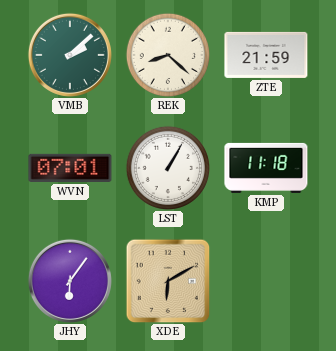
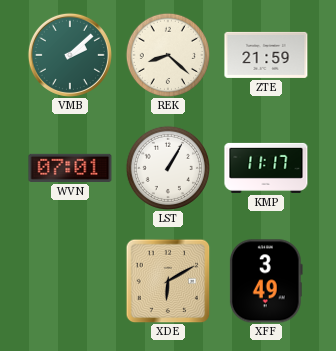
KMP: 11:18 -> 11:17
JHY: 6:06 -> none
XFF: none -> 3:49
